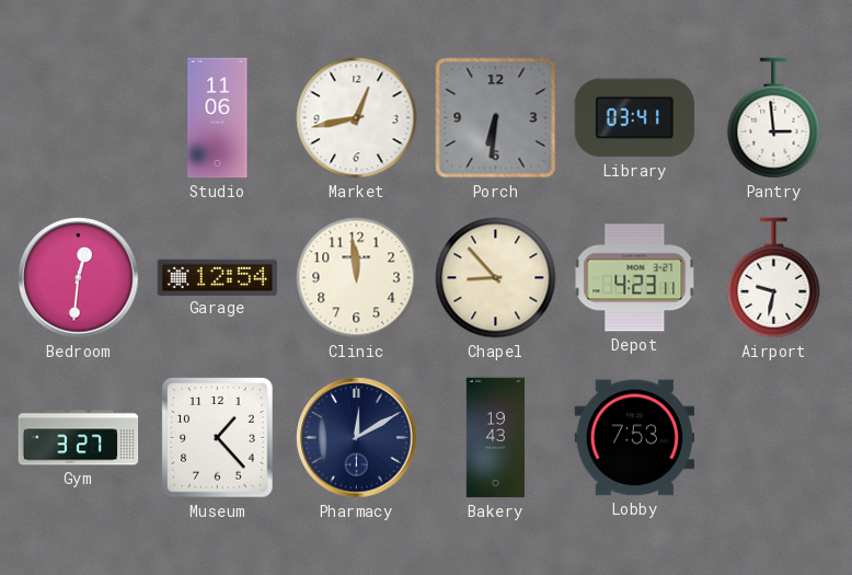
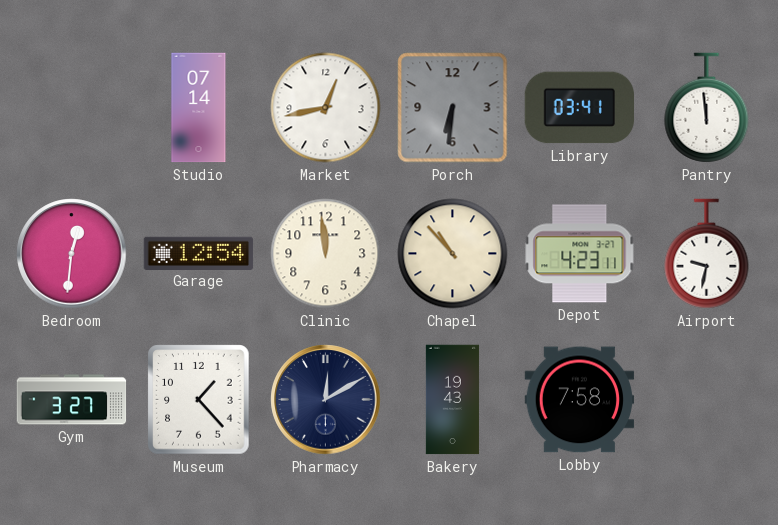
Studio: 11:06 -> 07:14
Pantry: 2:59 -> 11:59
Chapel: 8:53 -> 10:53
Lobby: 7:53 -> 7:58
